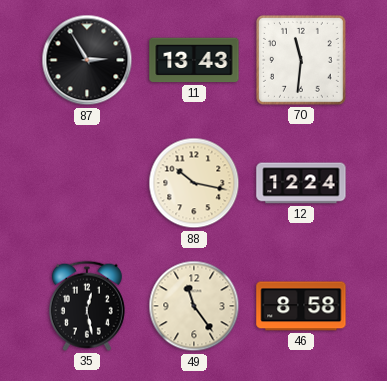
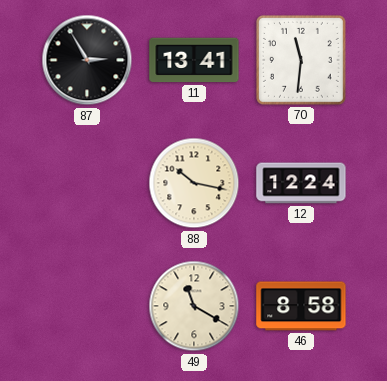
11: 13:43 -> 13:41
35: 12:28 -> none
49: 11:24 -> 11:20
